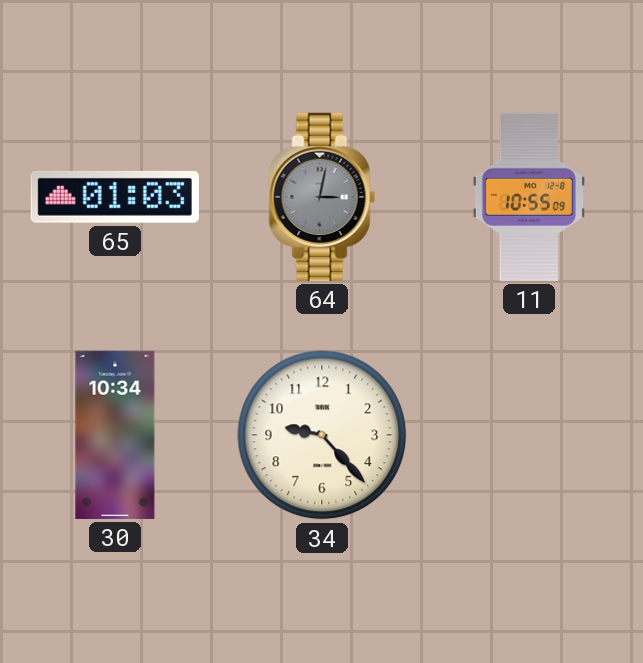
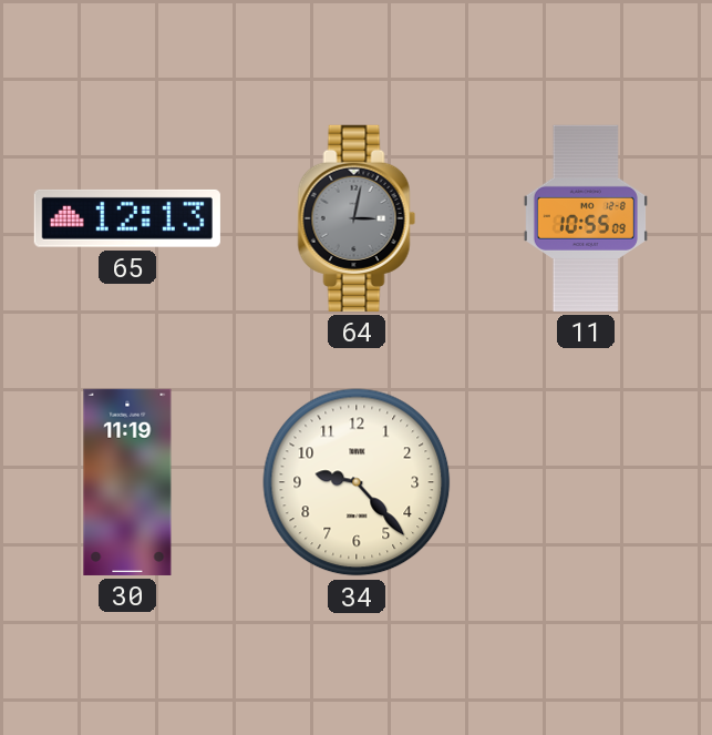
65: 01:03 -> 12:13
30: 10:34 -> 11:19
